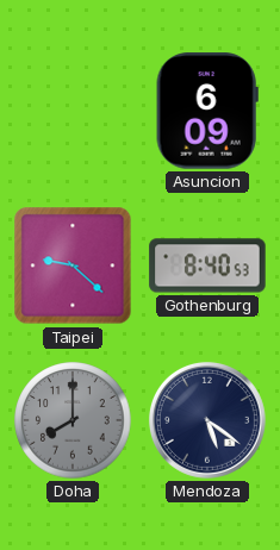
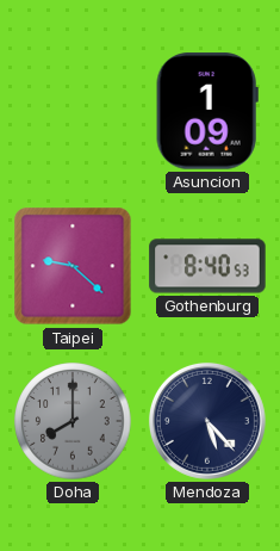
Asuncion: 6:09 -> 1:09
Mendoza: 5:21 -> 5:23
